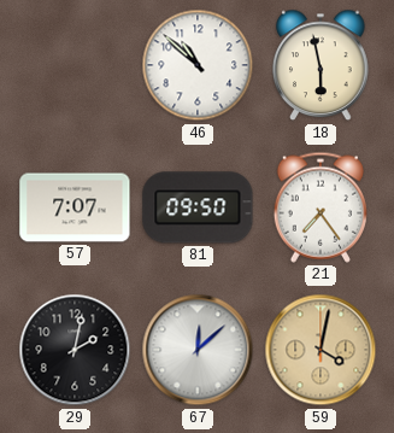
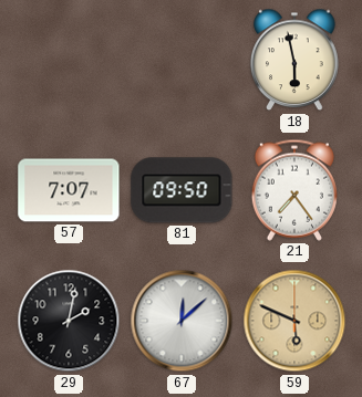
46: 10:52 -> none
59: 4:02 -> 5:49
